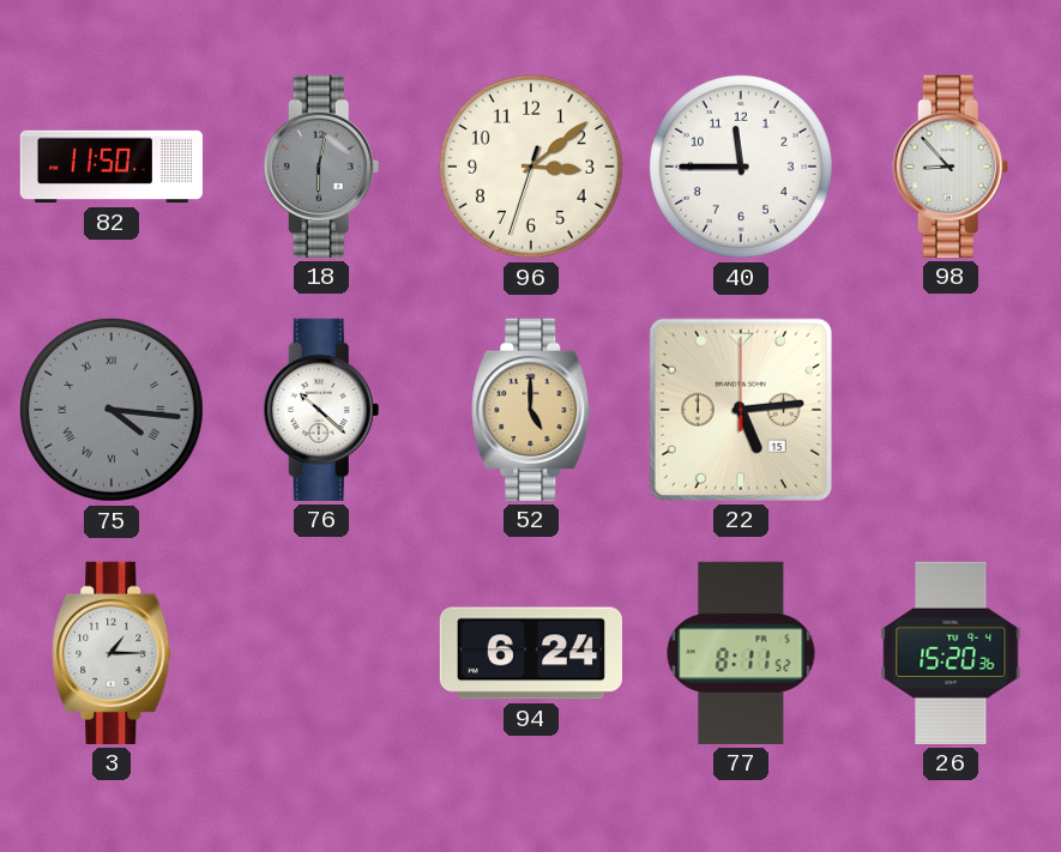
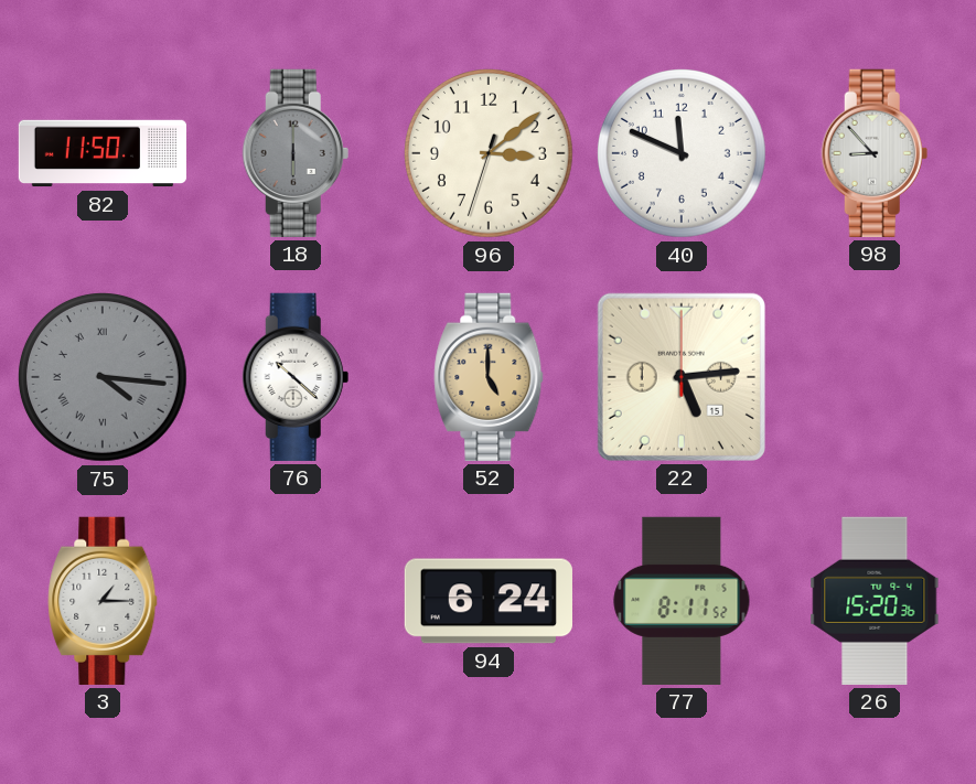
18: 6:02 -> 6:00
40: 11:45 -> 11:49
